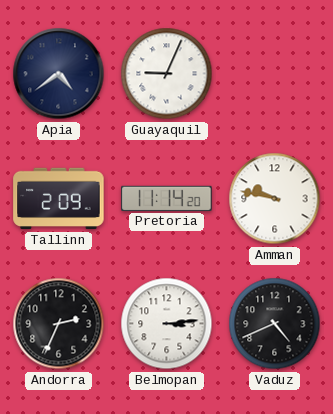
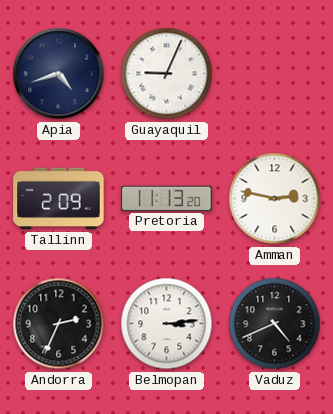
Apia: 4:39 -> 4:42
Pretoria: 11:14 -> 11:13
Amman: 9:47 -> 2:47
